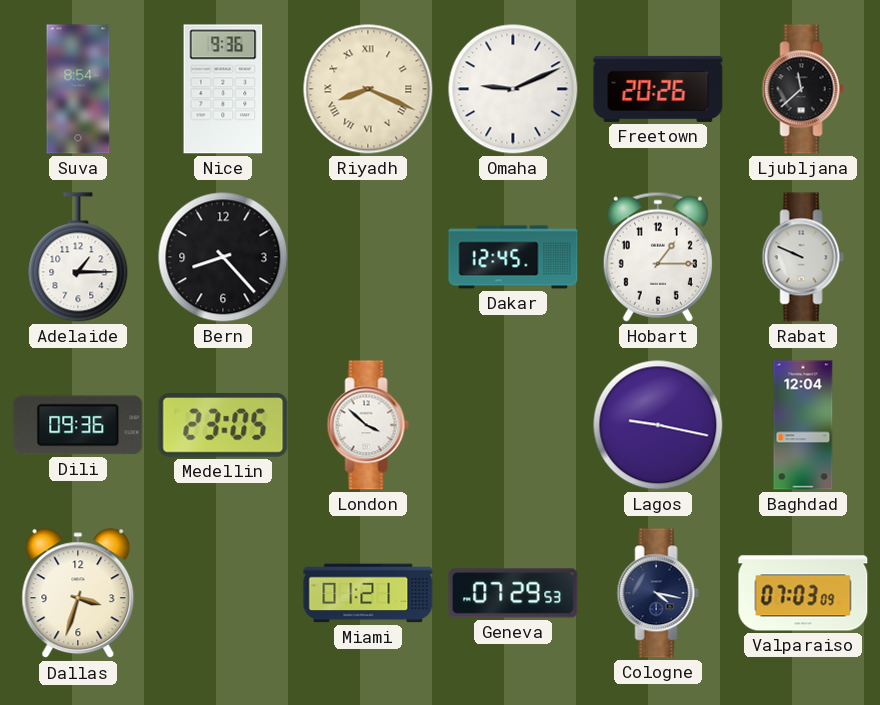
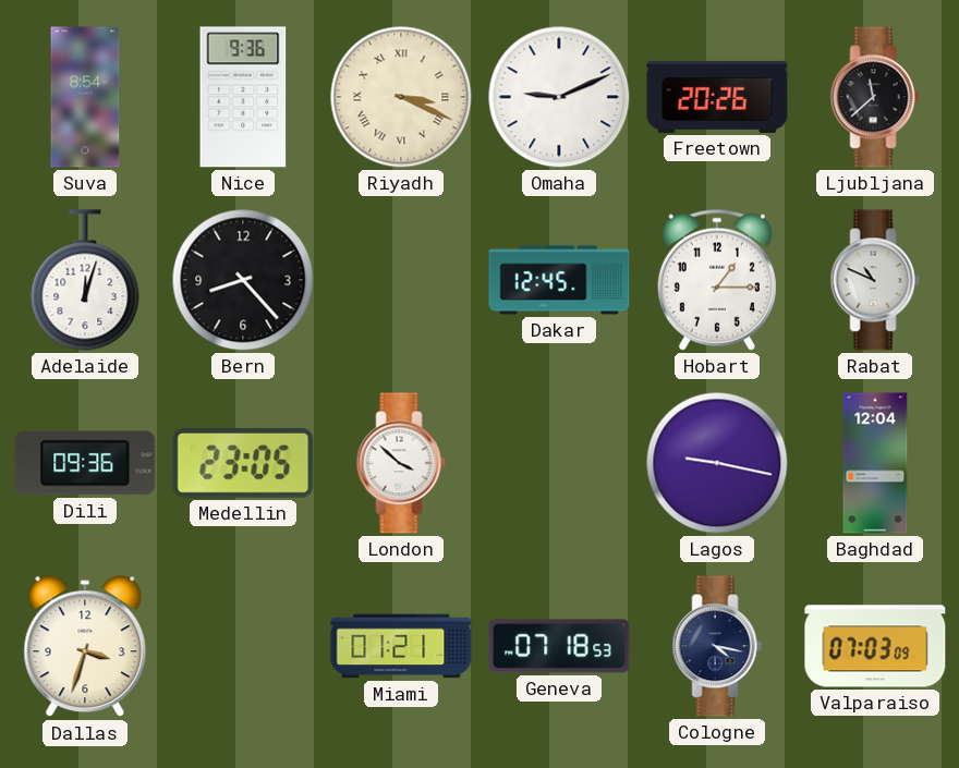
Riyadh: 8:19 -> 3:19
Adelaide: 1:15 -> 12:03
Rabat: 9:49 -> 10:49
Geneva: 07:29 -> 07:18
